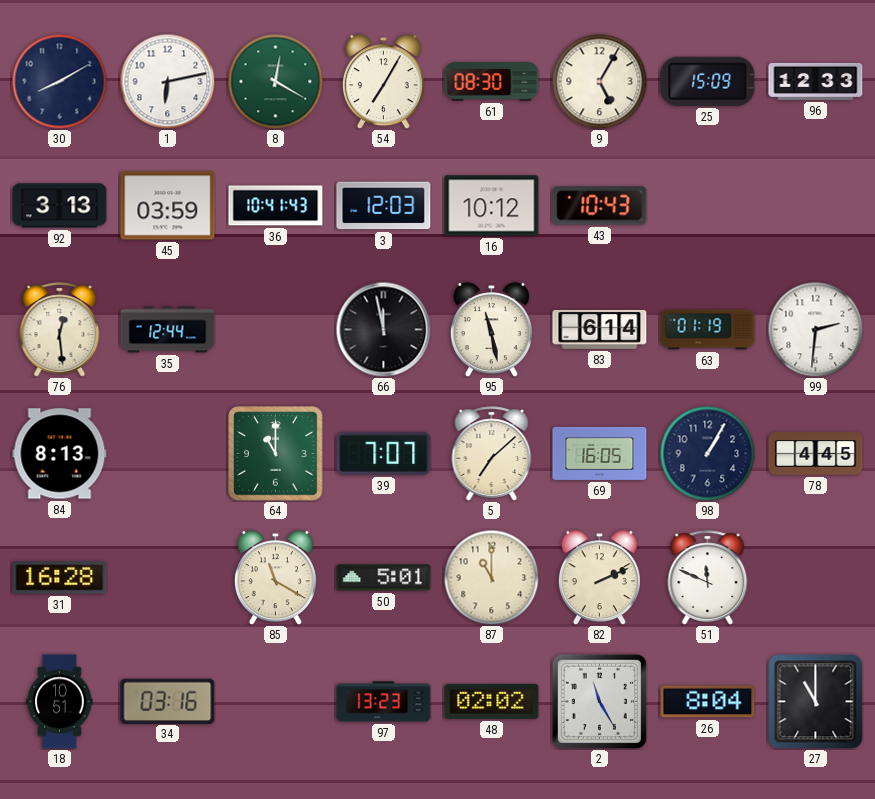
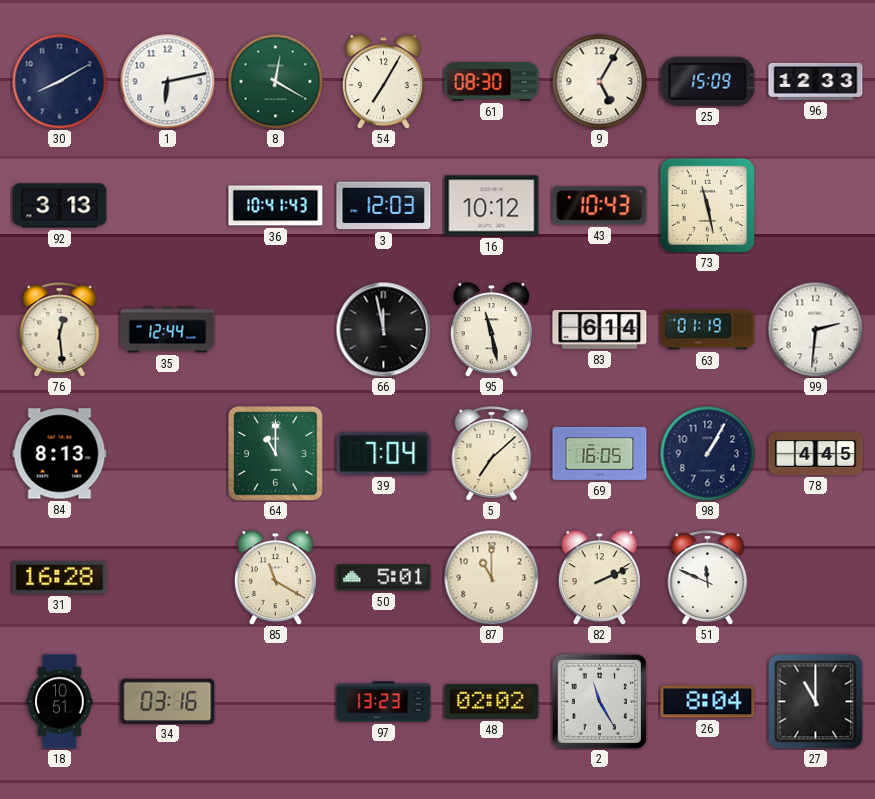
45: 03:59 -> none
73: none -> 11:28
39: 7:07 -> 7:04
